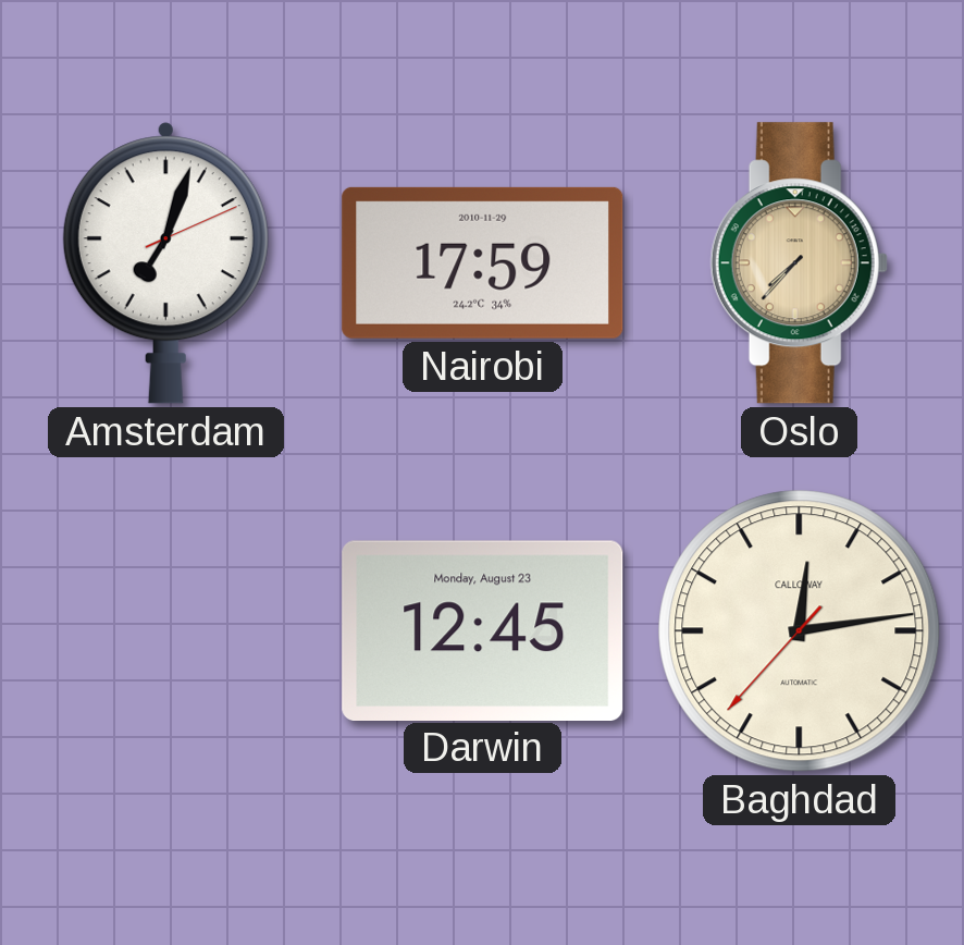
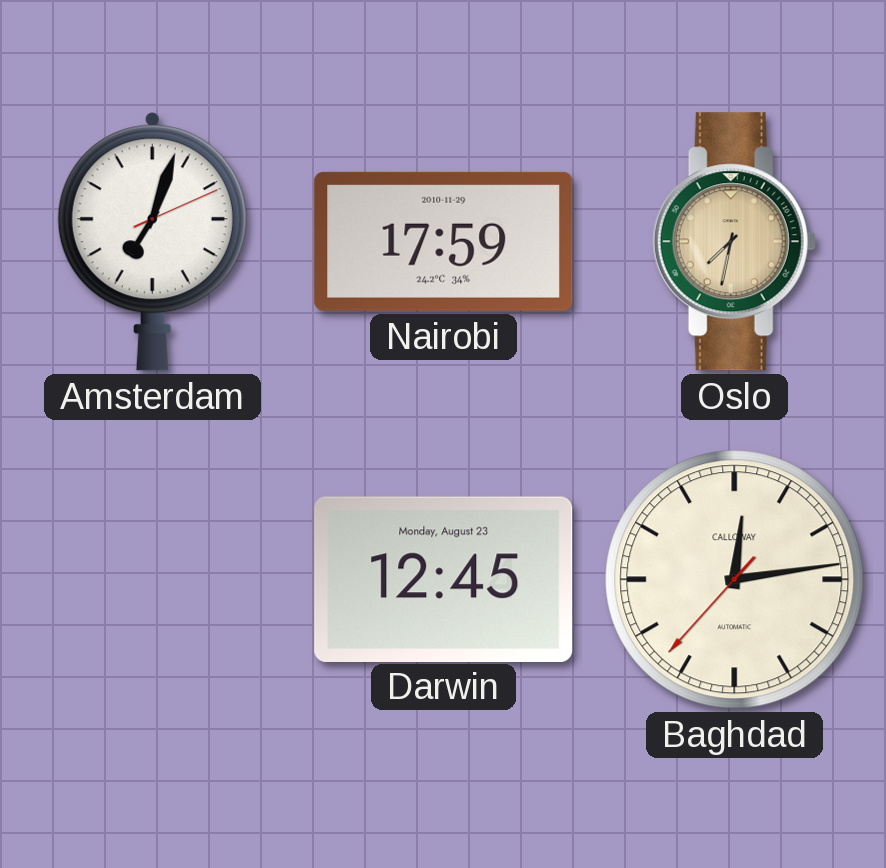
Oslo: 7:37 -> 7:32
